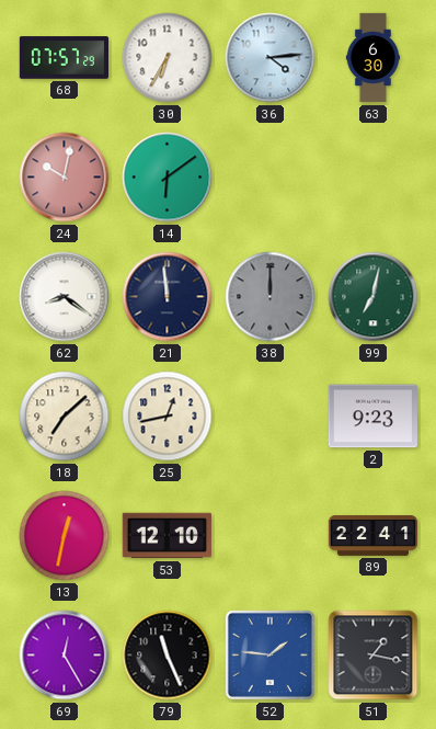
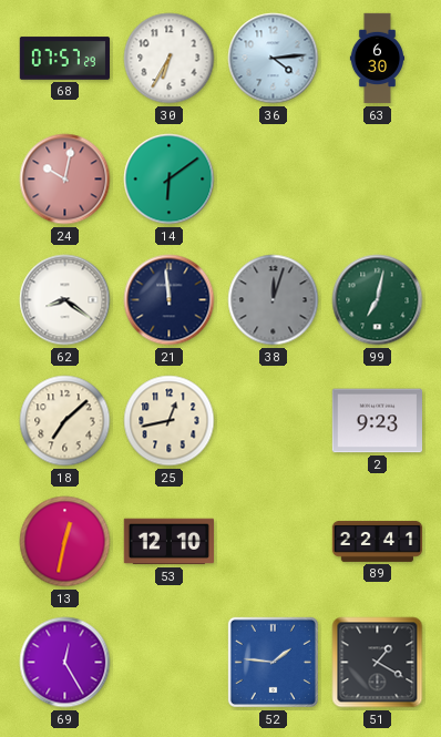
38: 12:00 -> 12:03
79: 11:26 -> none
51: 1:17 -> 1:20
